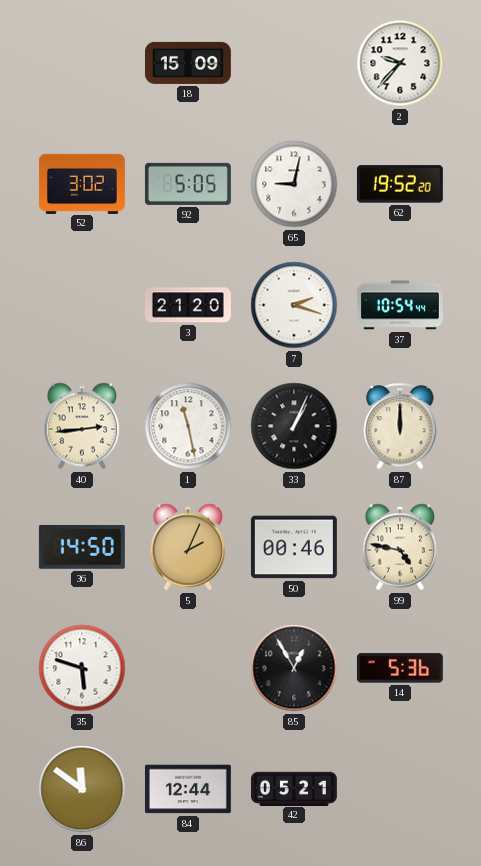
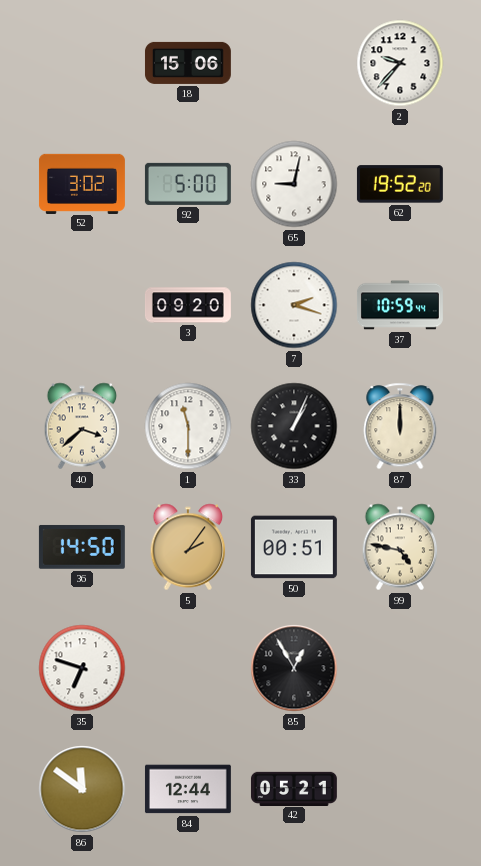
18: 15:09 -> 15:06
92: 5:05 -> 5:00
3: 21:20 -> 09:20
37: 10:54 -> 10:59
40: 2:44 -> 3:38
1: 11:28 -> 11:30
5: 2:04 -> 2:06
50: 00:46 -> 00:51
35: 5:48 -> 6:48
14: 5:36 -> none
